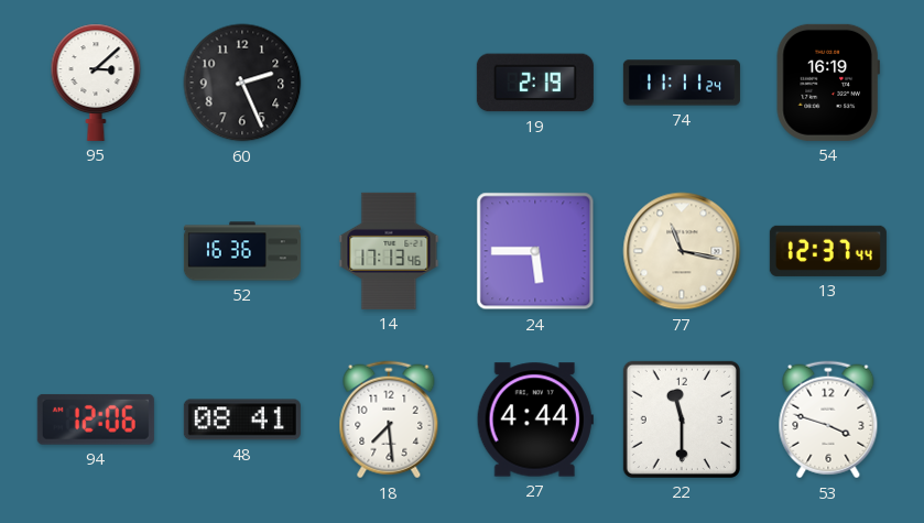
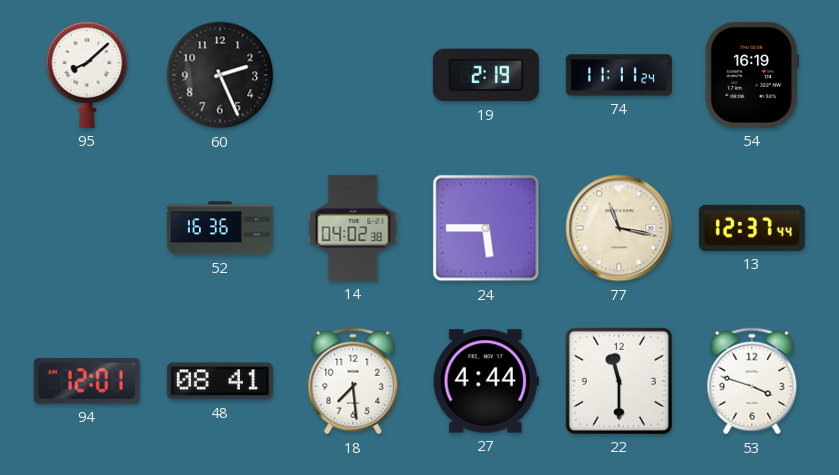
95: 3:08 -> 8:08
14: 17:13 -> 04:02
94: 12:06 -> 12:01
